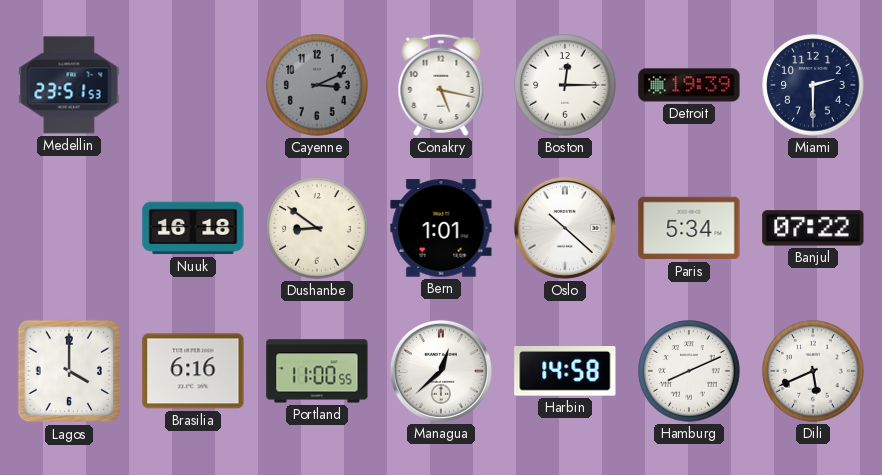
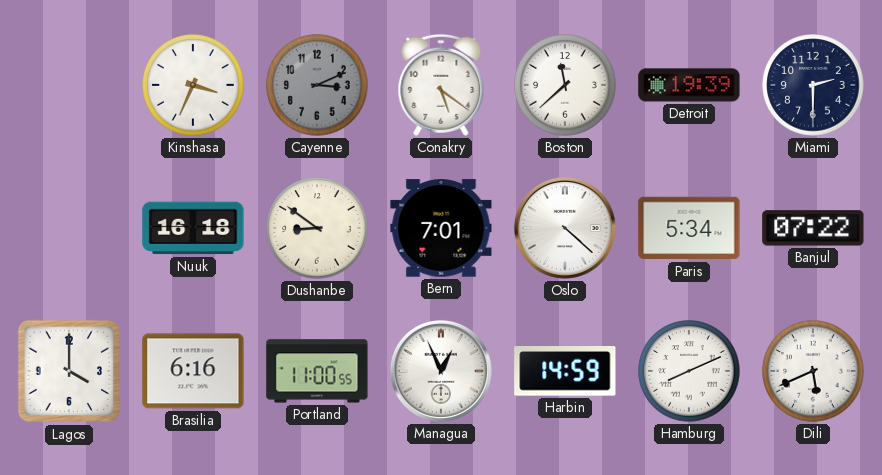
Medellin: 23:51 -> none
Kinshasa: none -> 3:34
Conakry: 5:17 -> 5:21
Boston: 12:15 -> 11:38
Bern: 1:01 -> 7:01
Oslo: 10:22 -> 4:22
Managua: 12:38 -> 12:56
Harbin: 14:58 -> 14:59
